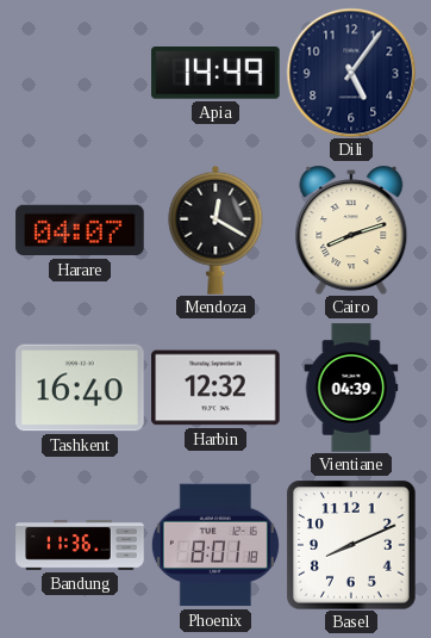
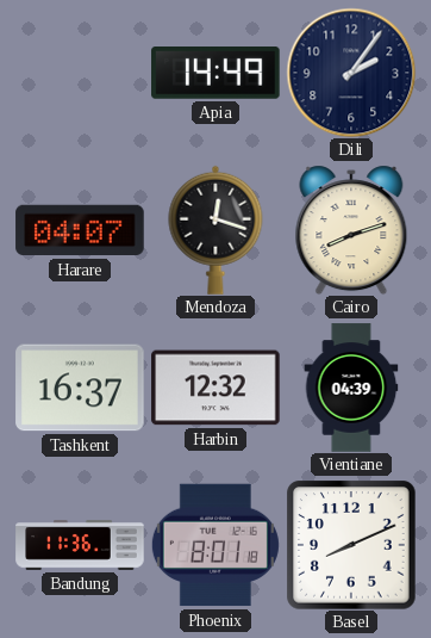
Dili: 5:06 -> 2:06
Mendoza: 12:20 -> 12:18
Tashkent: 16:40 -> 16:37
